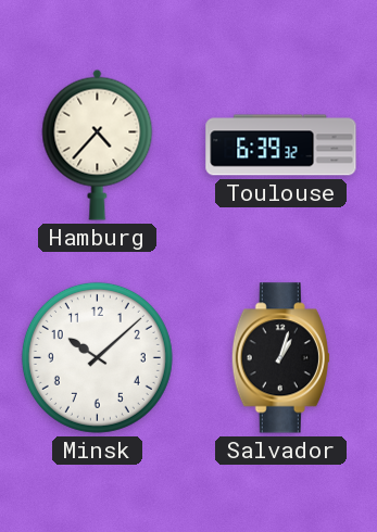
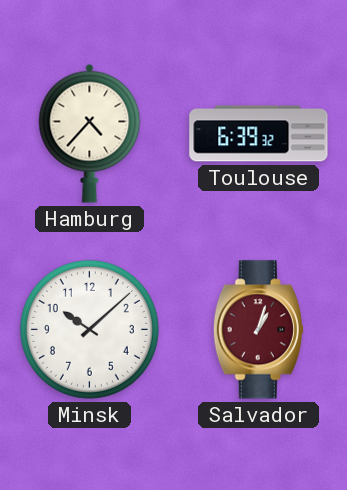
Salvador dial: black -> burgundy
